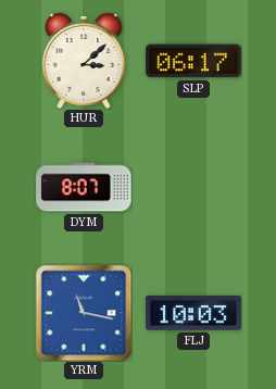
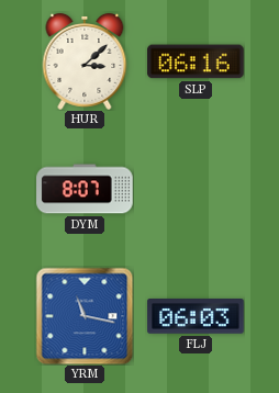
SLP: 06:17 -> 06:16
FLJ: 10:03 -> 06:03
